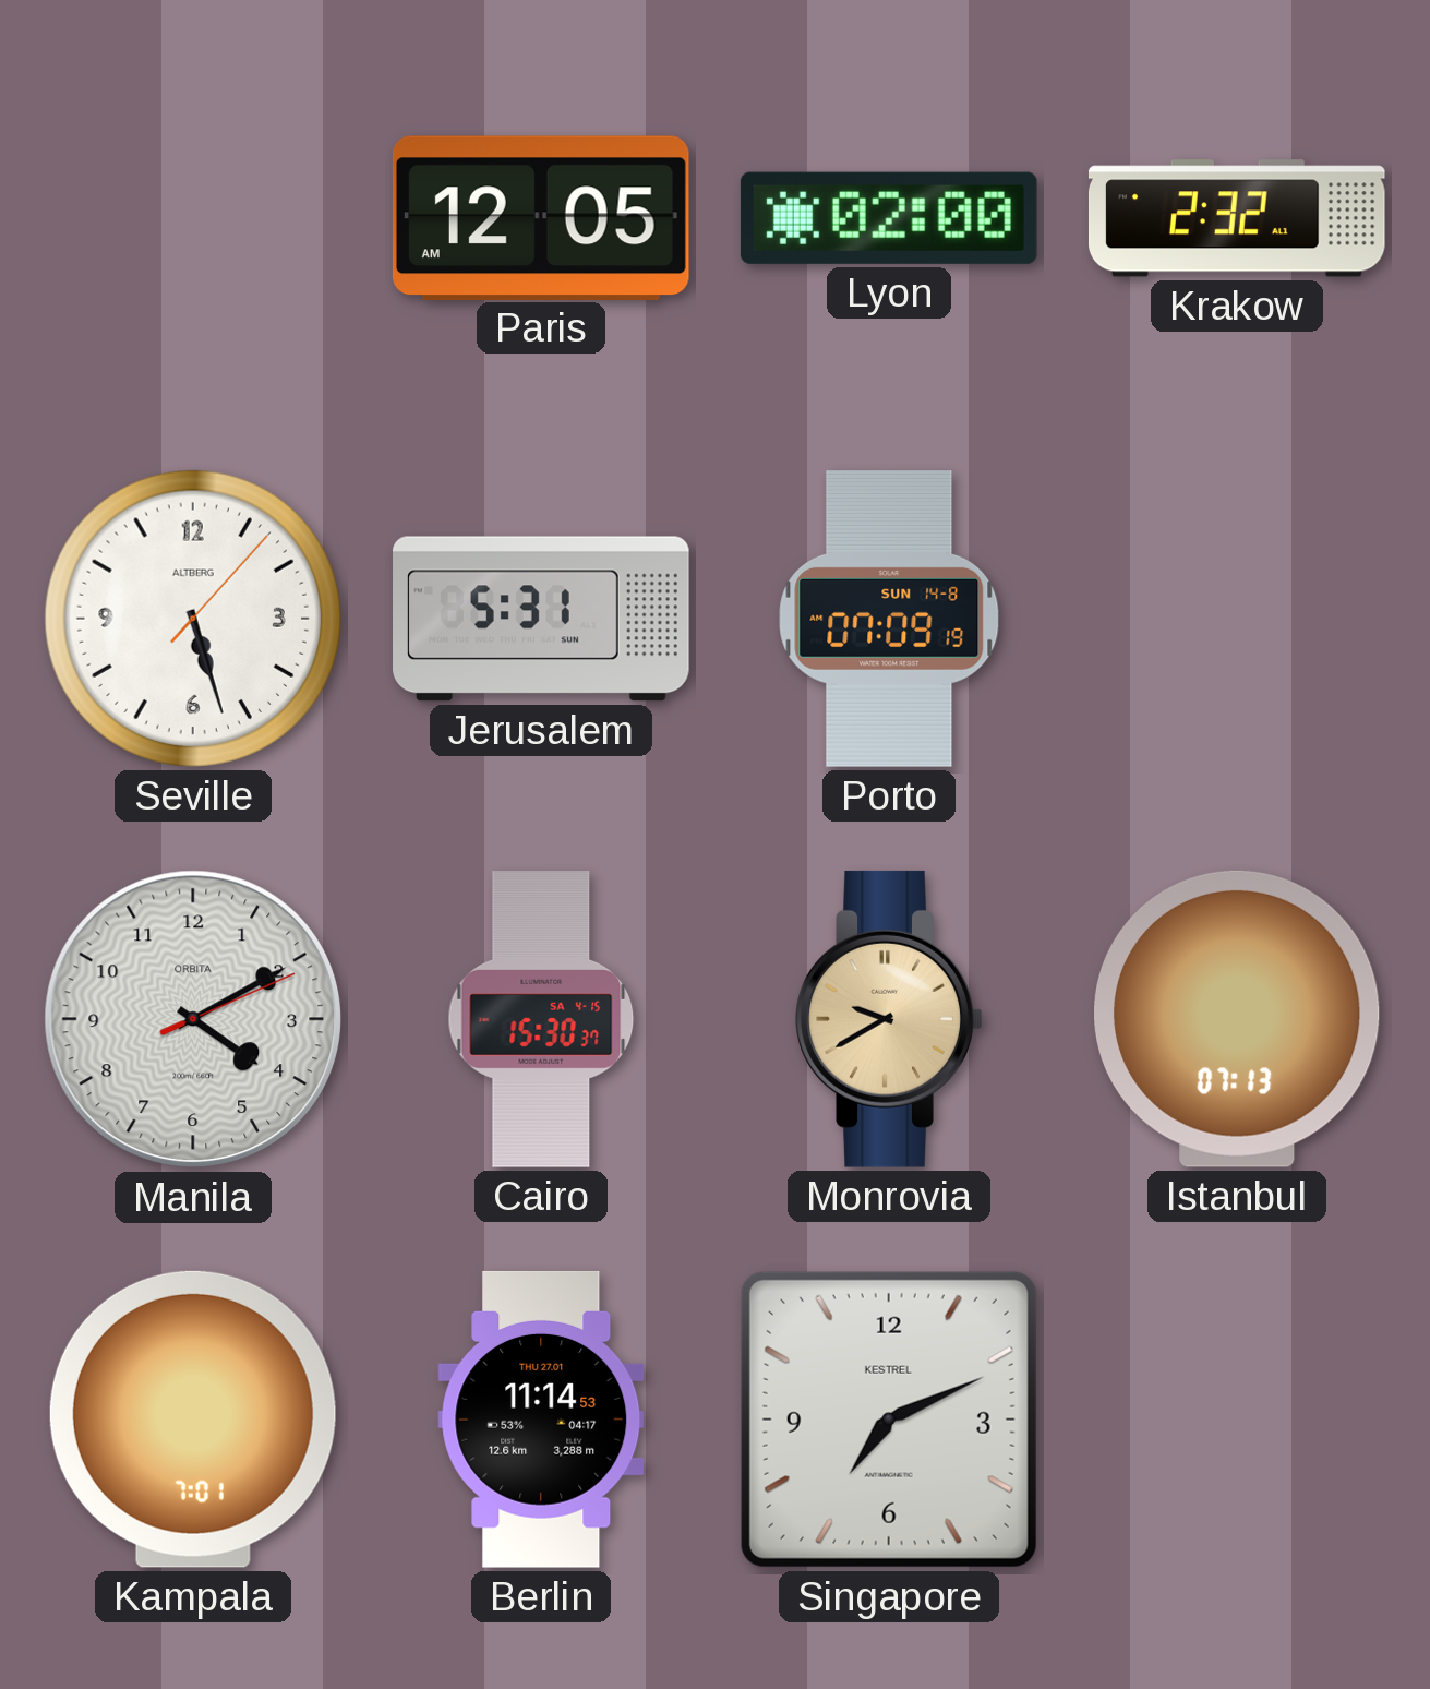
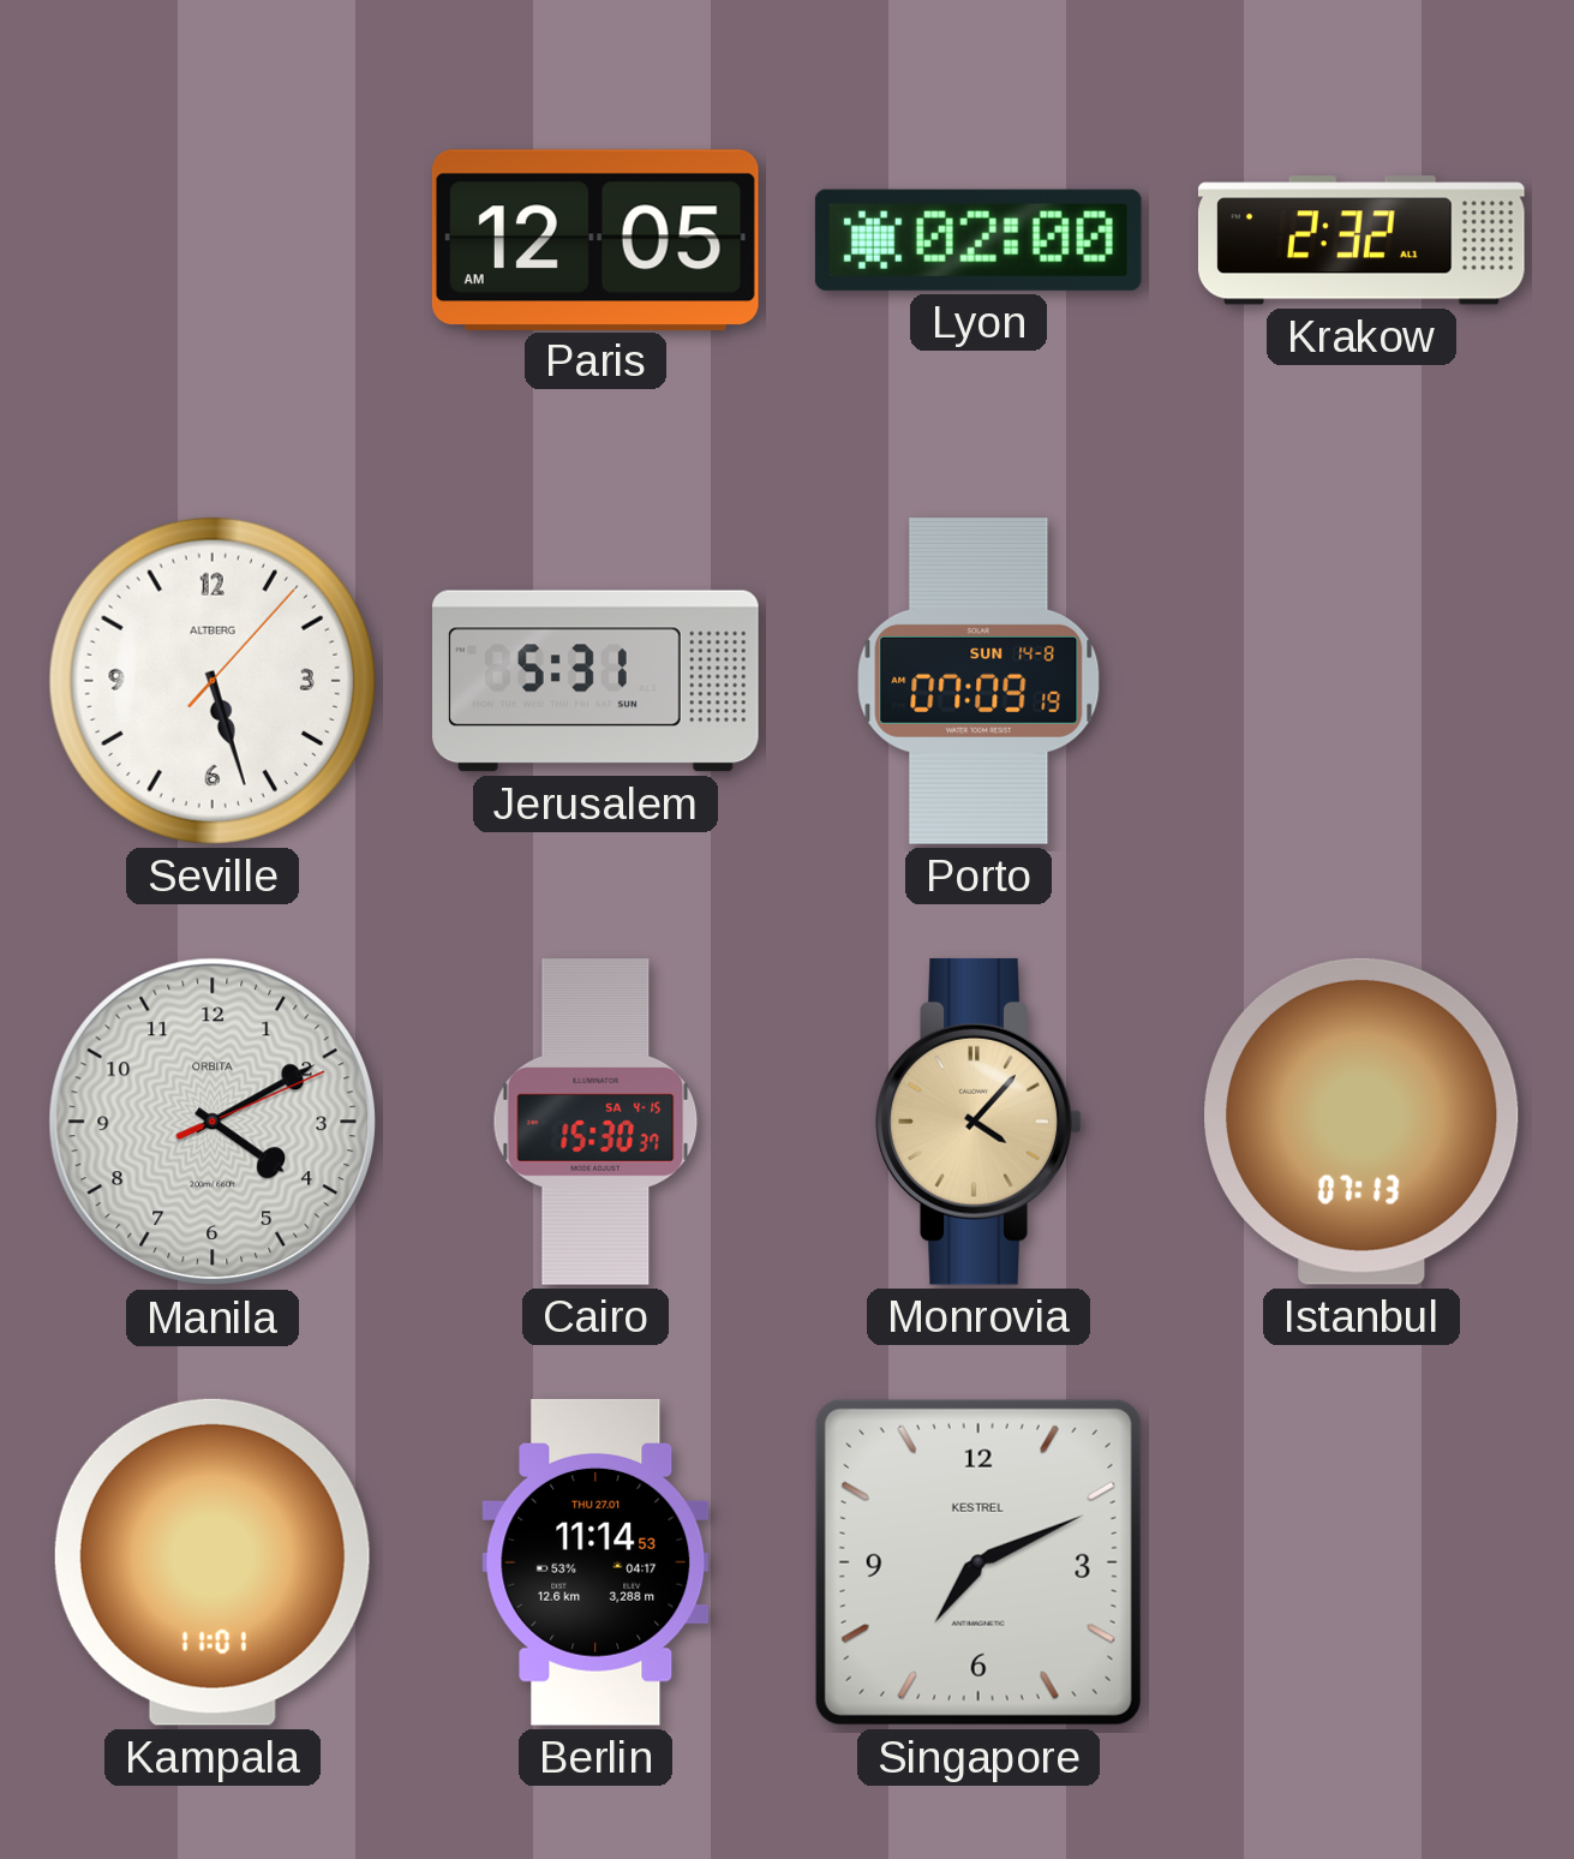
Monrovia: 9:40 -> 4:07
Kampala: 7:01 -> 11:01
